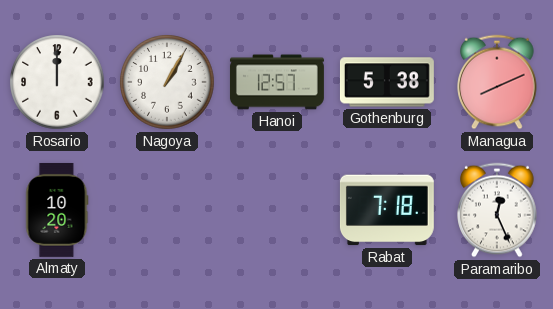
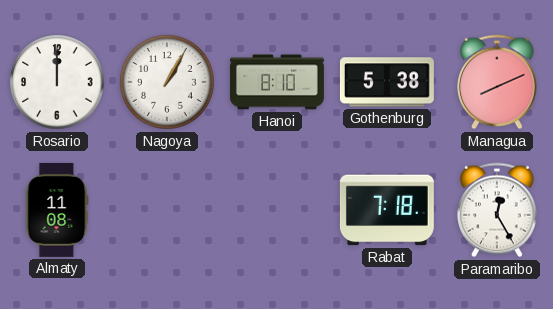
Hanoi: 12:57 -> 8:10
Almaty: 10:20 -> 11:08
Paramaribo: 12:26 -> 12:25
